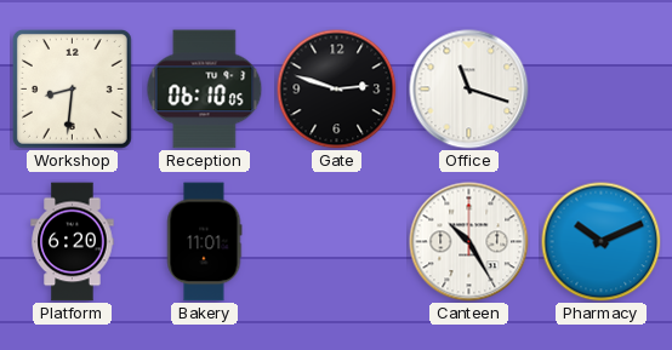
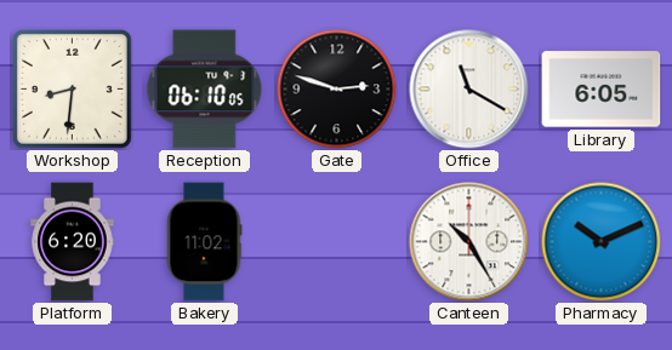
Office: 11:18 -> 11:20
Library: none -> 6:05
Bakery: 11:01 -> 11:02
